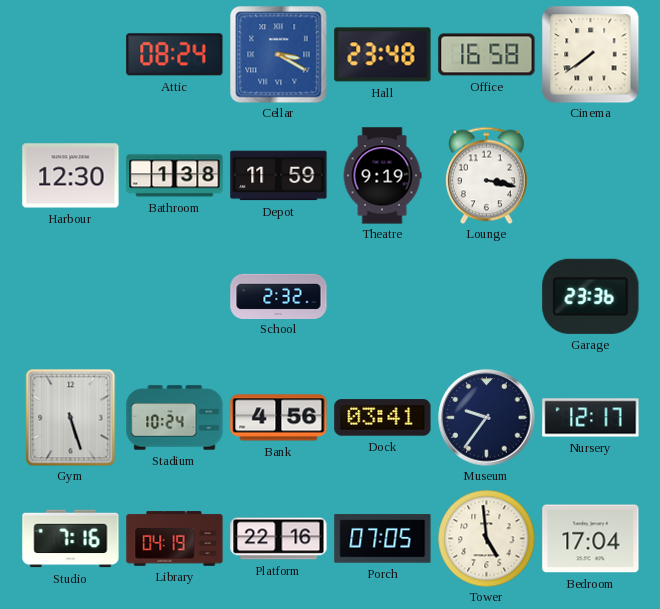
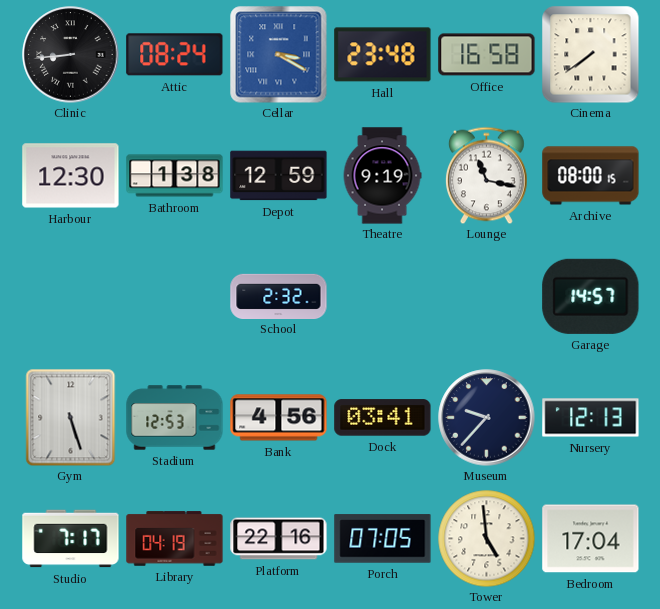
Clinic: none -> 8:44
Depot: 11:59 -> 12:59
Lounge: 3:17 -> 11:17
Archive: none -> 08:00
Garage: 23:36 -> 14:57
Stadium: 10:24 -> 12:53
Museum: 9:36 -> 9:37
Nursery: 12:17 -> 12:13
Studio: 7:16 -> 7:17
